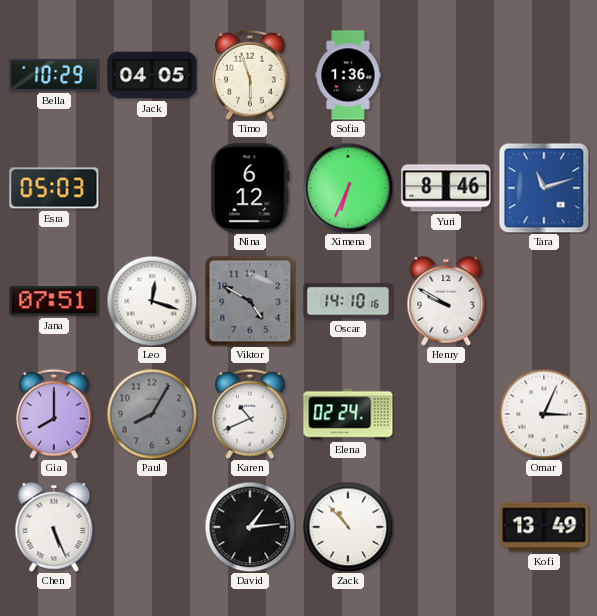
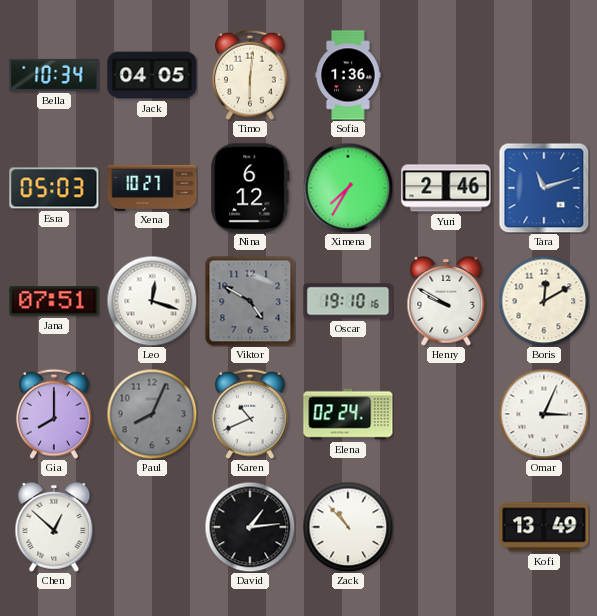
Bella: 10:29 -> 10:34
Timo: 5:57 -> 6:01
Xena: none -> 10:27
Ximena: 6:34 -> 7:35
Yuri: 8:46 -> 2:46
Oscar: 14:10 -> 19:10
Boris: none -> 12:10
Paul: 8:05 -> 8:04
Chen: 5:26 -> 12:52
